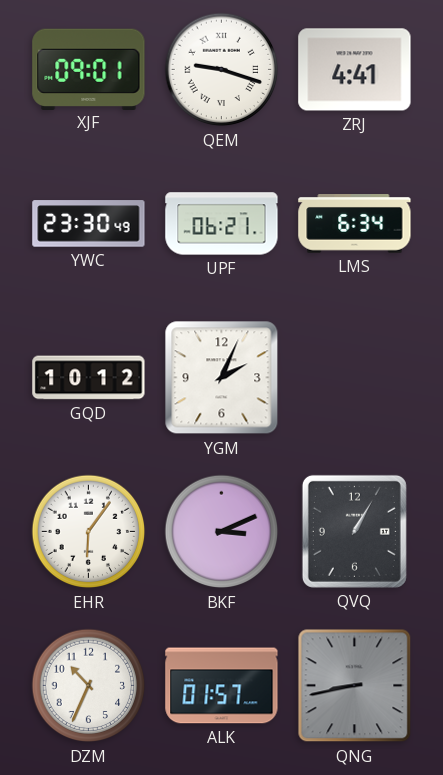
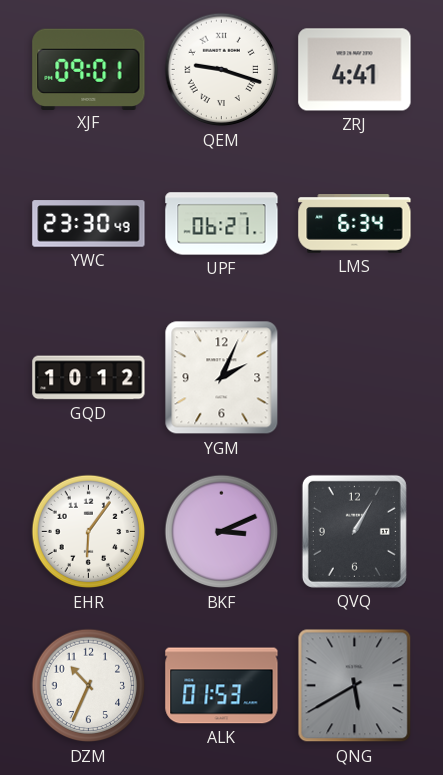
ALK: 01:57 -> 01:53
QNG: 8:43 -> 5:40
